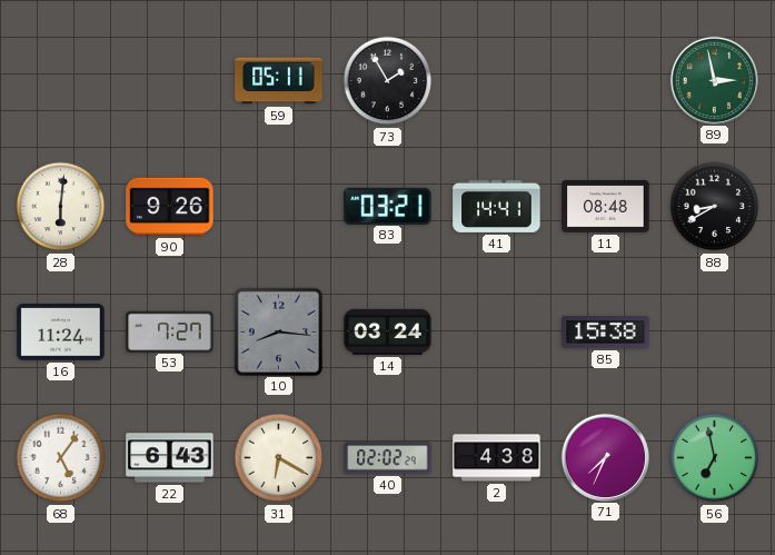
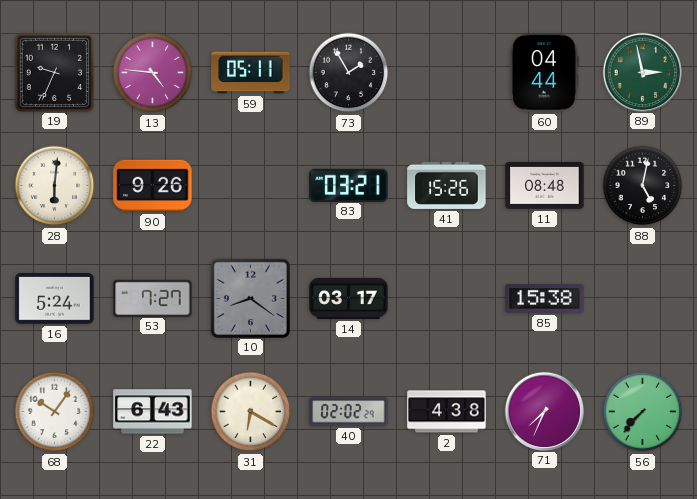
19: none -> 9:34
13: none -> 4:46
60: none -> 04:44
41: 14:41 -> 15:26
88: 8:40 -> 5:02
16: 11:24 -> 5:24
10: 8:16 -> 8:21
14: 03:24 -> 03:17
68: 5:06 -> 10:06
56: 6:58 -> 7:37
